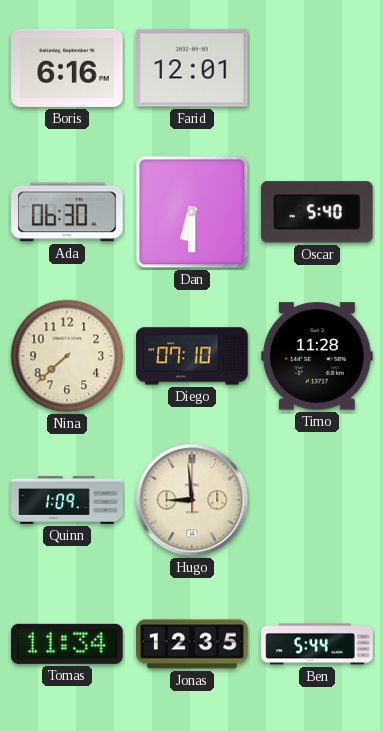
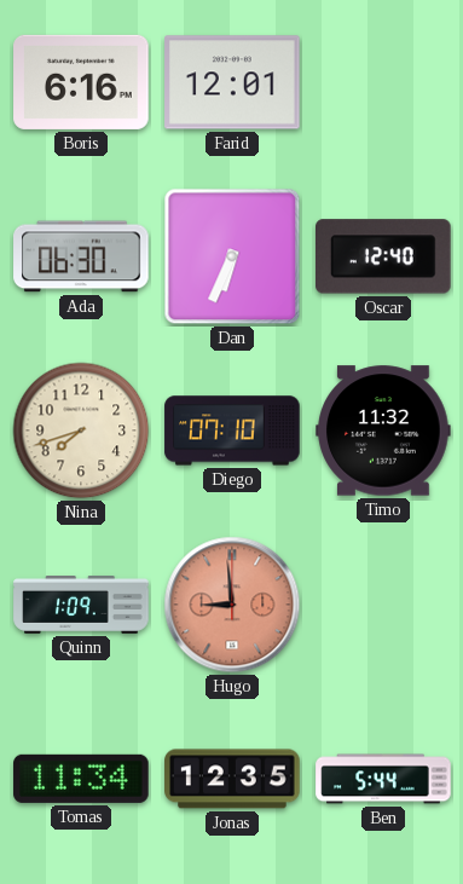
Dan: 6:30 -> 6:34
Oscar: 5:40 -> 12:40
Nina: 7:38 -> 7:42
Timo: 11:28 -> 11:32
Hugo dial: cream -> salmon
